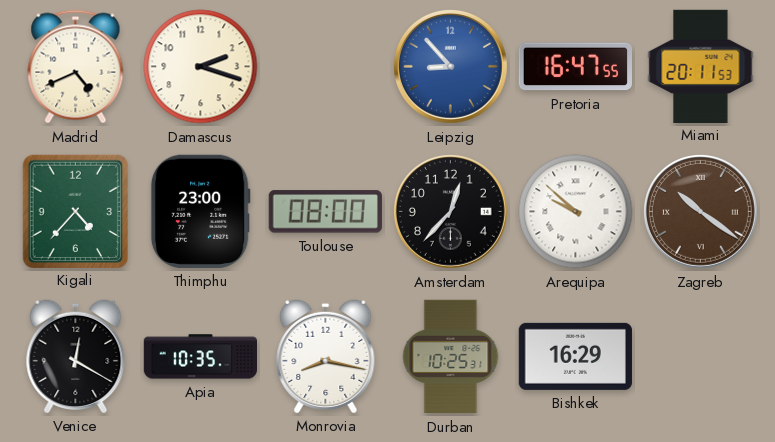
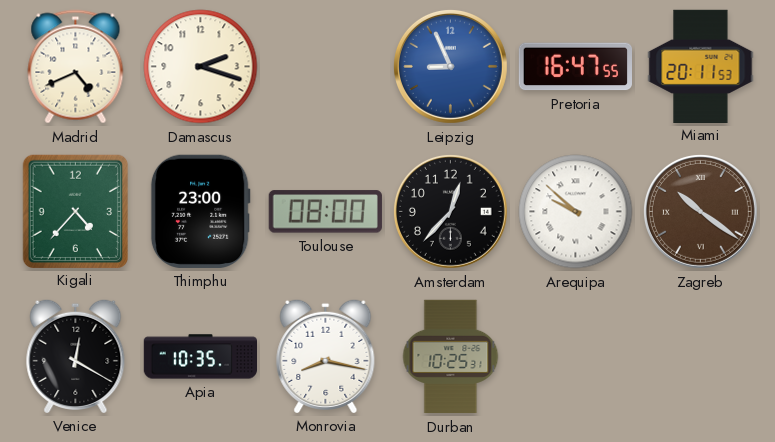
Leipzig: 8:53 -> 8:56
Bishkek: 16:29 -> none
